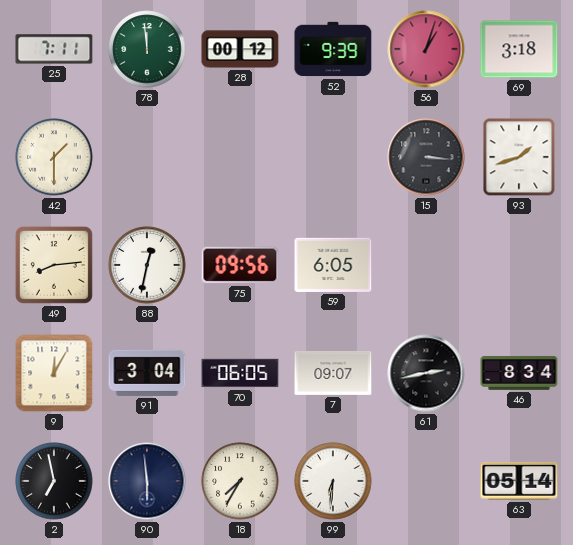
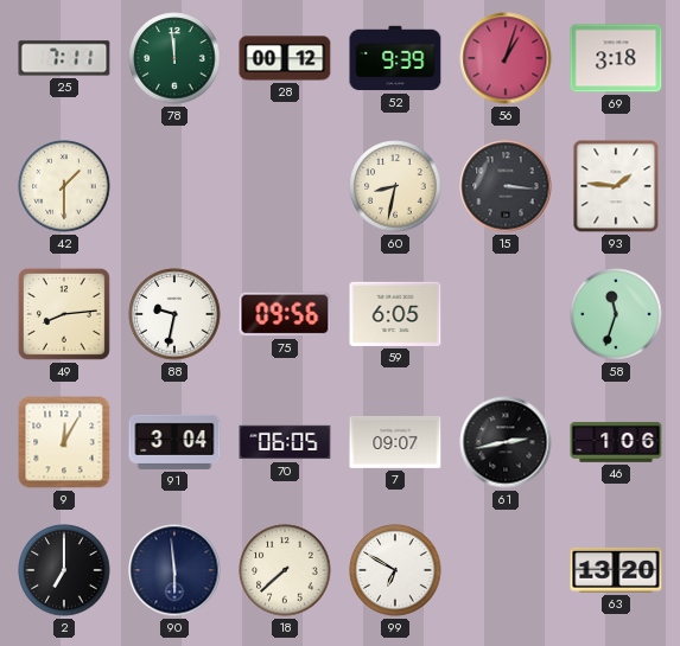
60: none -> 8:32
93: 1:42 -> 1:46
88: 12:32 -> 9:32
58: none -> 11:33
46: 8:34 -> 1:06
2: 6:58 -> 7:00
18: 7:35 -> 7:38
99: 6:31 -> 6:50
63: 05:14 -> 13:20
